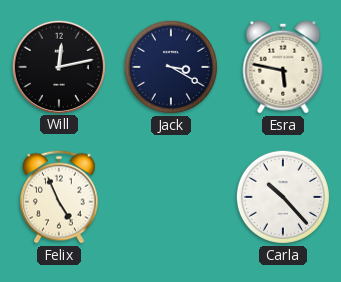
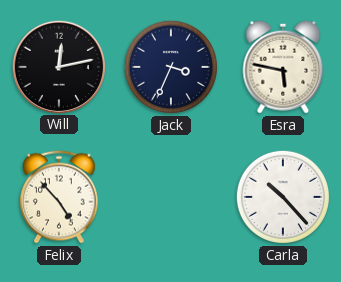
Jack: 3:20 -> 3:34
Felix: 4:56 -> 4:53
